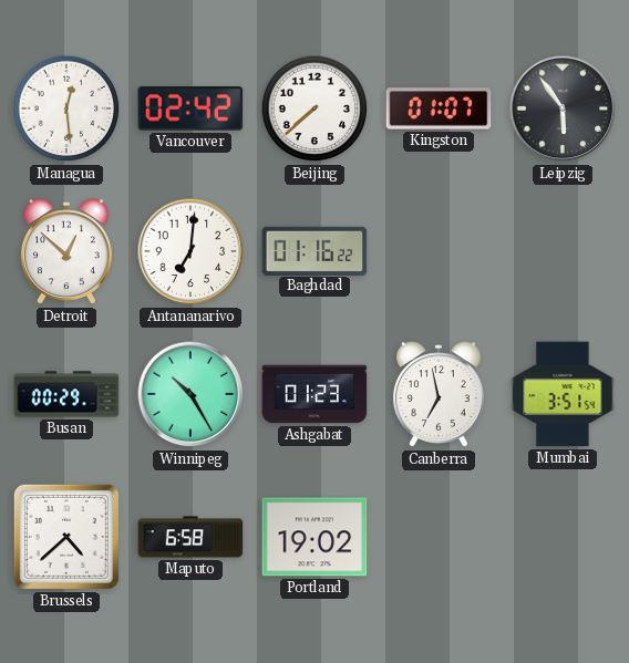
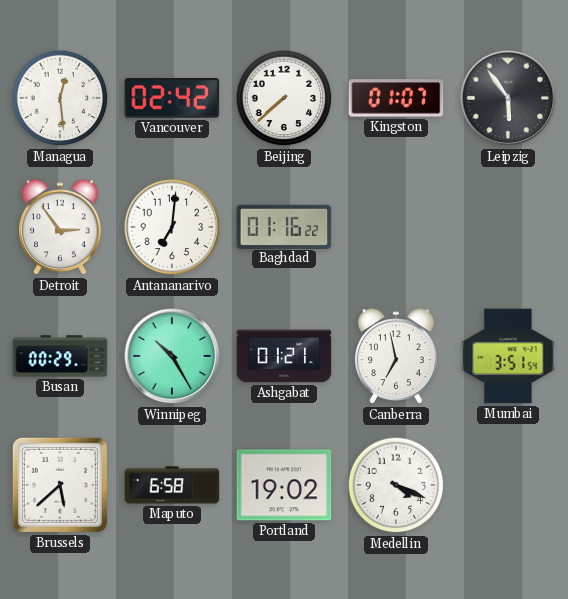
Detroit: 12:52 -> 2:54
Ashgabat: 01:23 -> 01:21
Brussels: 4:38 -> 5:38
Medellin: none -> 4:19
